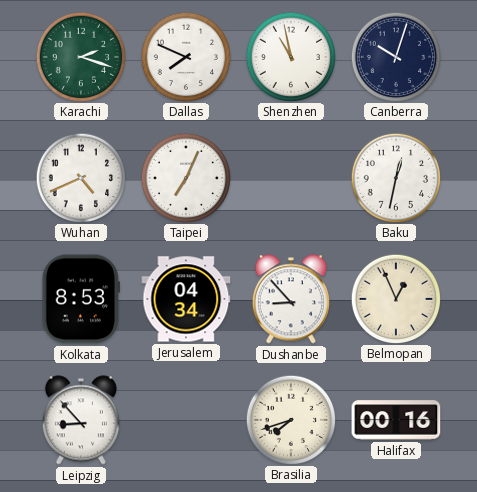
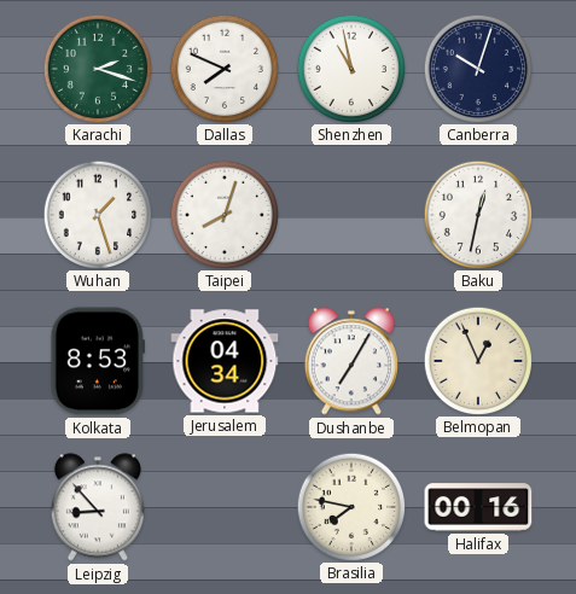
Wuhan: 4:41 -> 1:27
Taipei: 7:04 -> 8:03
Dushanbe: 8:53 -> 7:05
Brasilia: 7:42 -> 7:47
